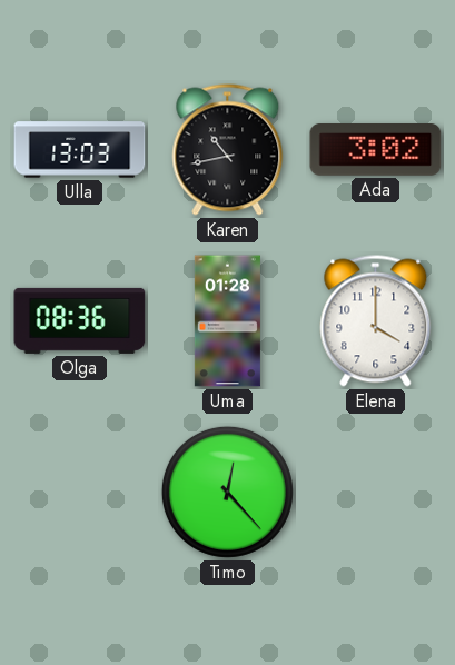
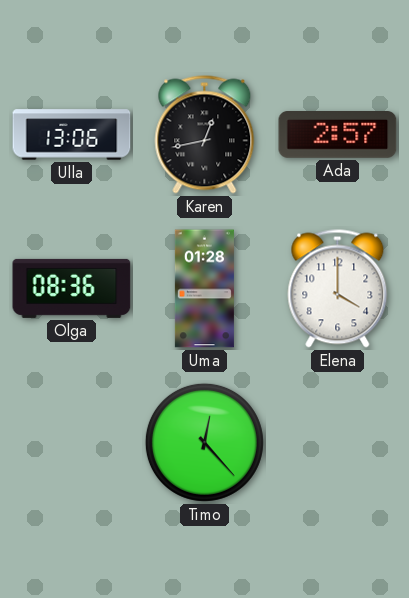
Ulla: 13:03 -> 13:06
Karen: 10:43 -> 12:43
Ada: 3:02 -> 2:57
